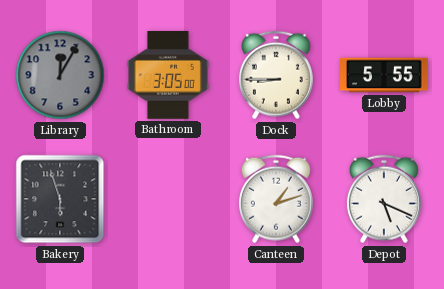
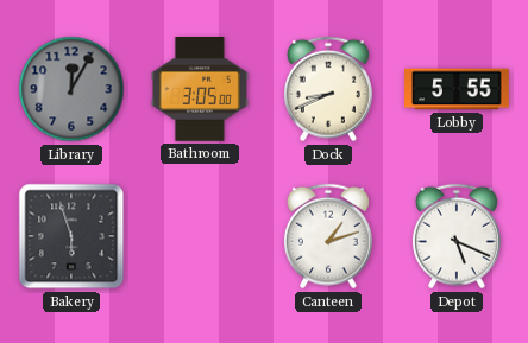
Dock: 8:45 -> 8:41
